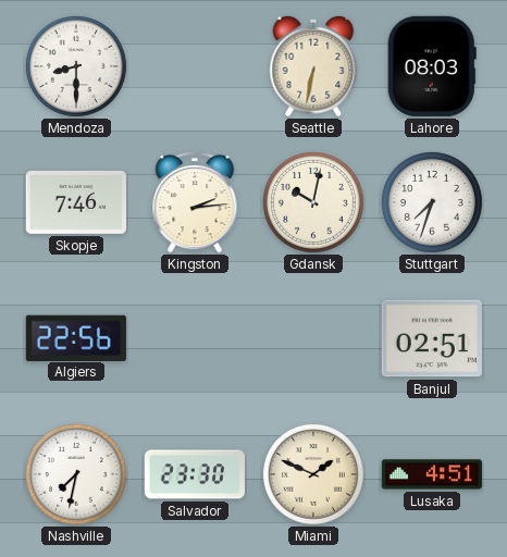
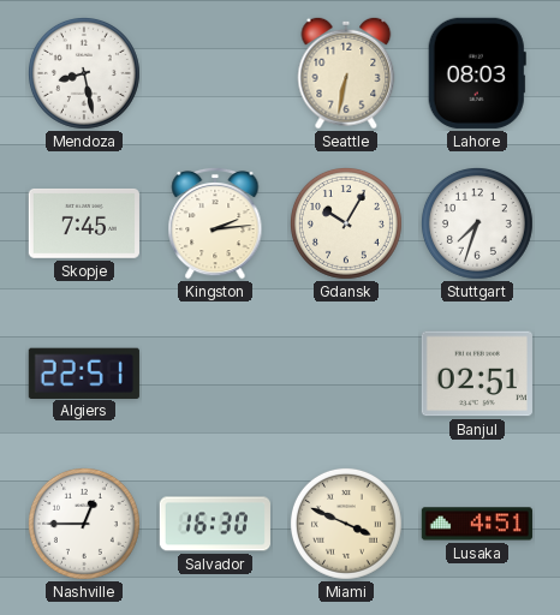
Mendoza: 8:30 -> 8:28
Skopje: 7:46 -> 7:45
Gdansk: 10:02 -> 10:05
Algiers: 22:56 -> 22:51
Nashville: 7:32 -> 12:45
Salvador: 23:30 -> 16:30
Miami: 1:49 -> 3:49
